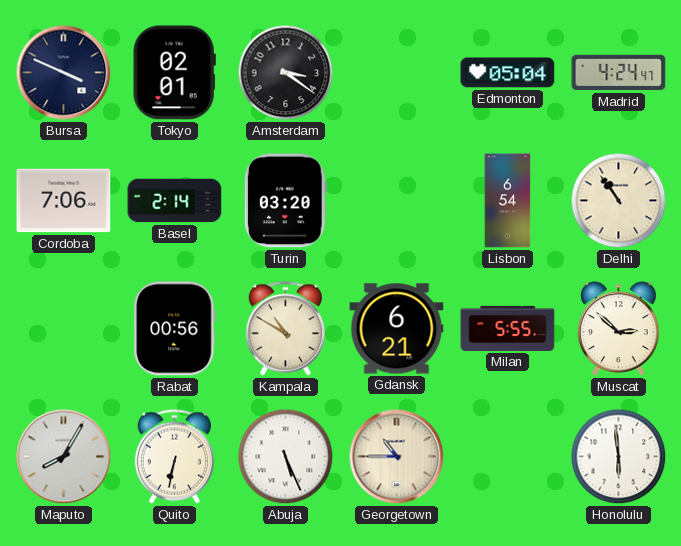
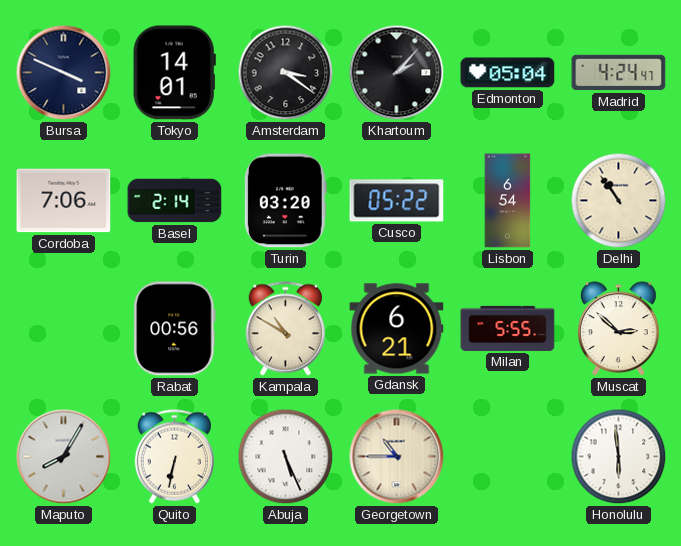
Tokyo: 02:01 -> 14:01
Khartoum: none -> 2:07
Cusco: none -> 05:22
